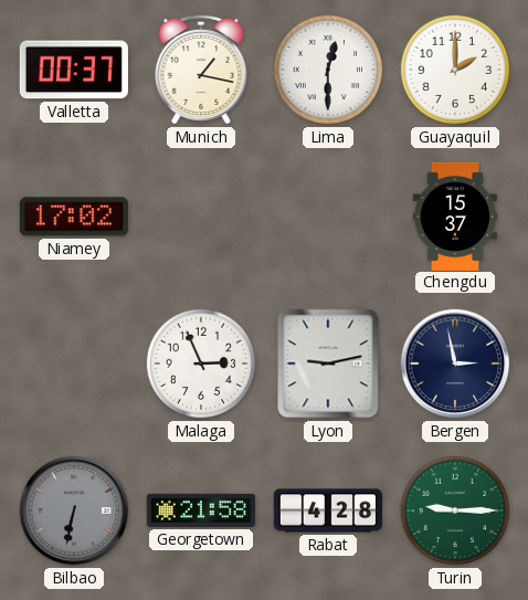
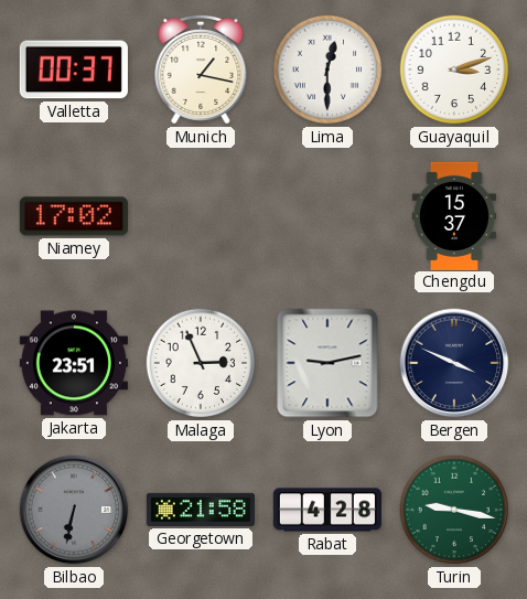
Guayaquil: 2:00 -> 3:12
Jakarta: none -> 23:51
Bergen: 2:58 -> 3:49
Turin: 9:15 -> 9:17
